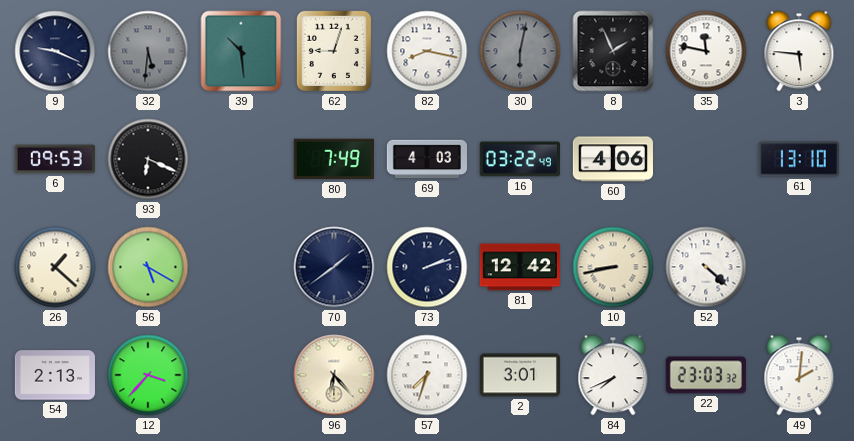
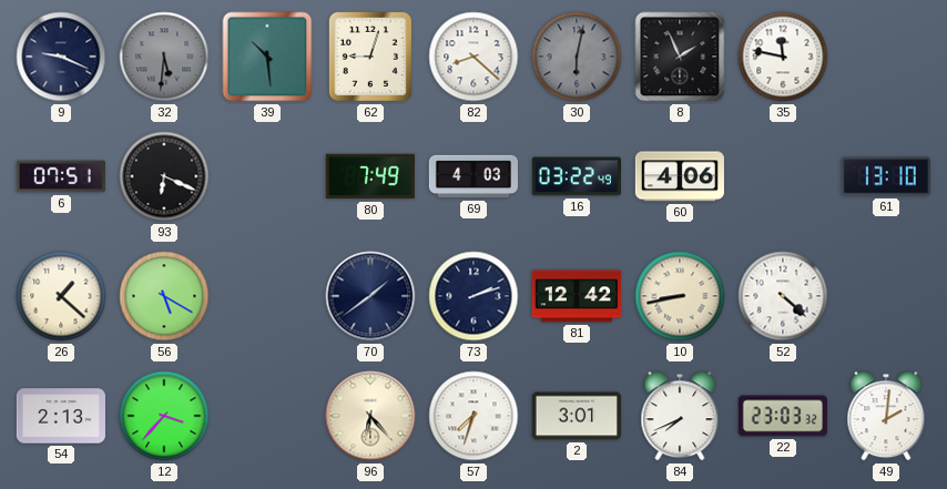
82: 8:17 -> 8:22
3: 5:46 -> none
6: 09:53 -> 07:51
